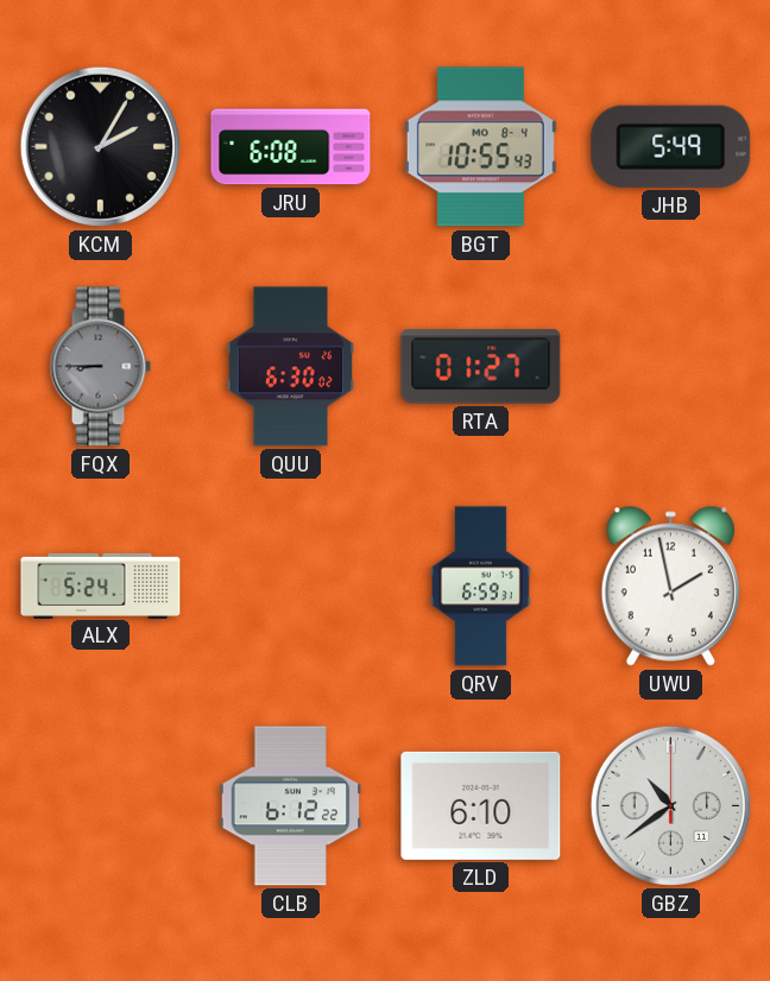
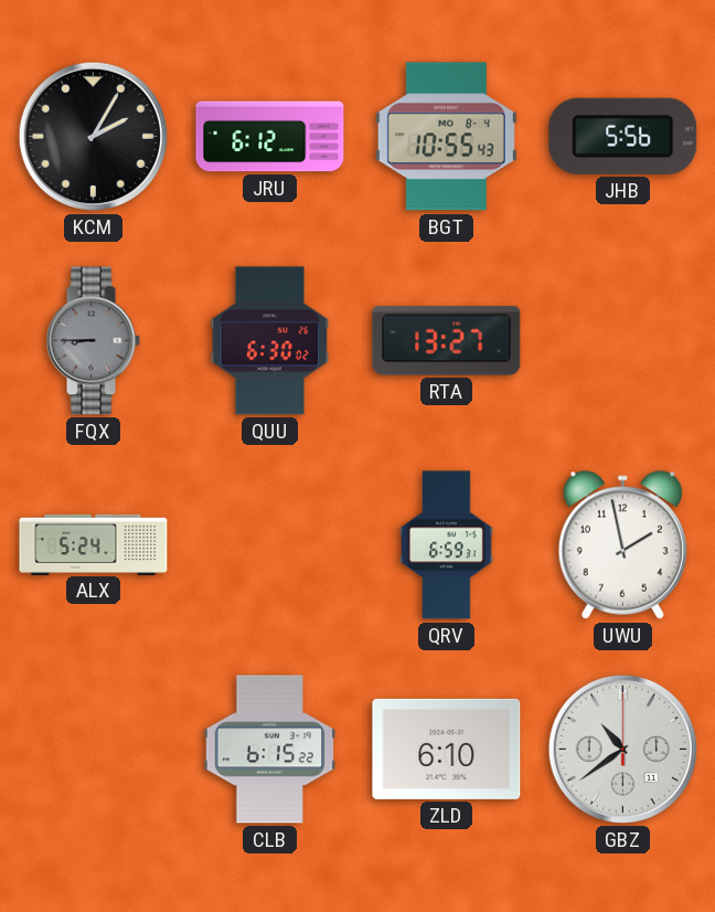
JRU: 6:08 -> 6:12
JHB: 5:49 -> 5:56
RTA: 01:27 -> 13:27
CLB: 6:12 -> 6:15
